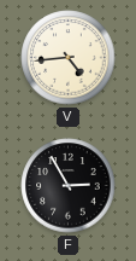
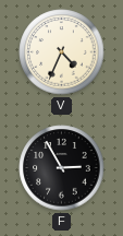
V: 4:44 -> 4:34
